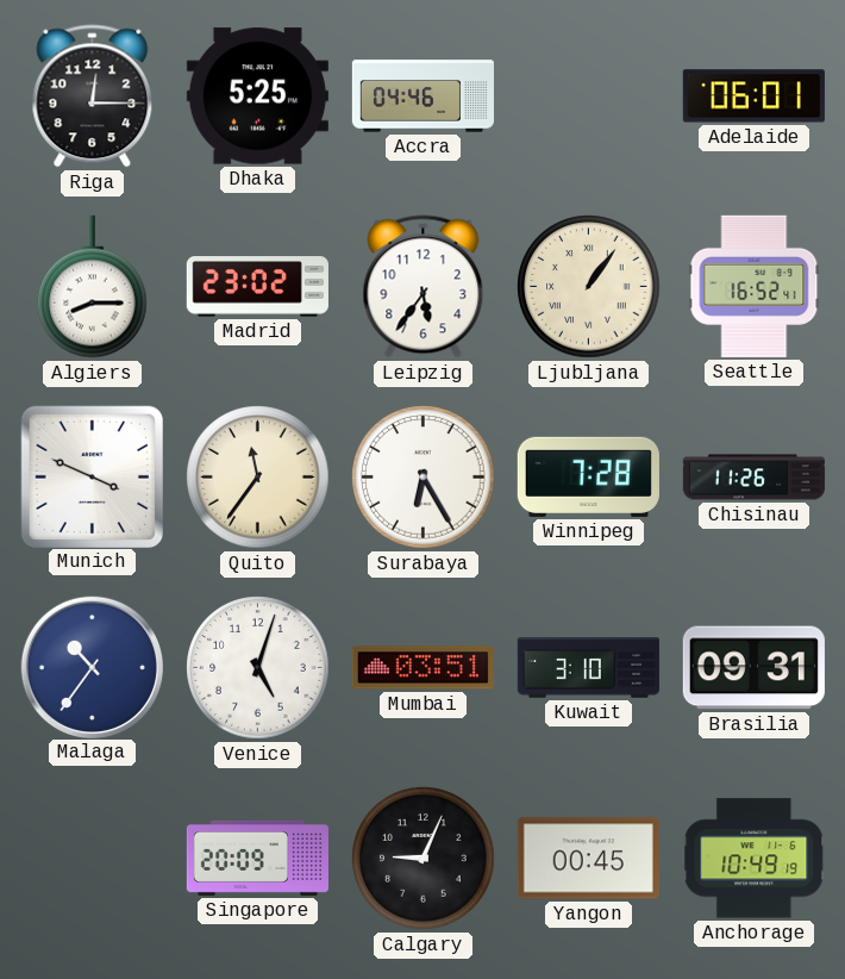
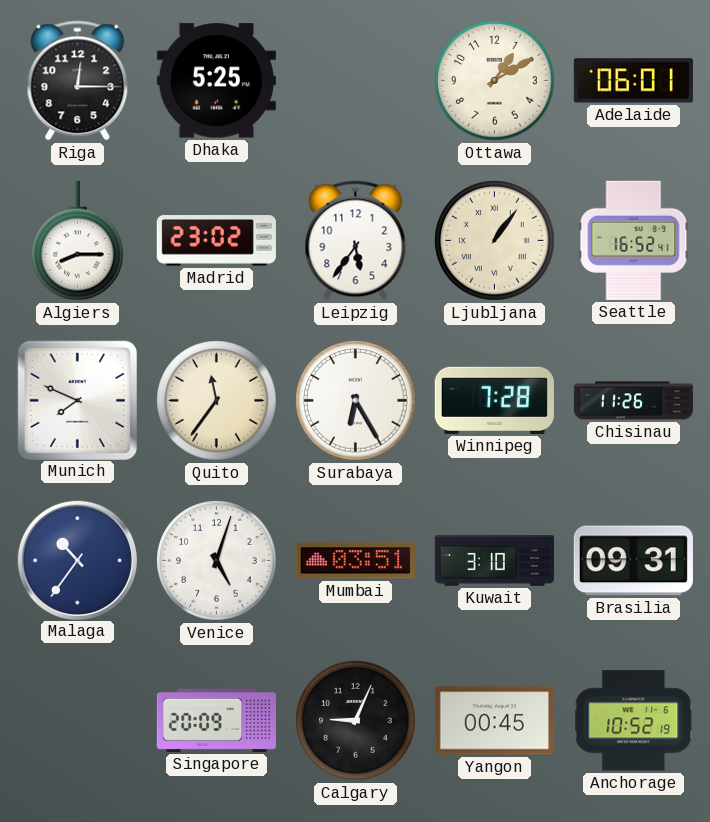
Accra: 04:46 -> none
Ottawa: none -> 1:10
Munich: 3:49 -> 7:49
Anchorage: 10:49 -> 10:52
